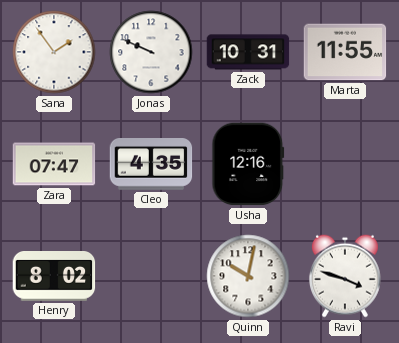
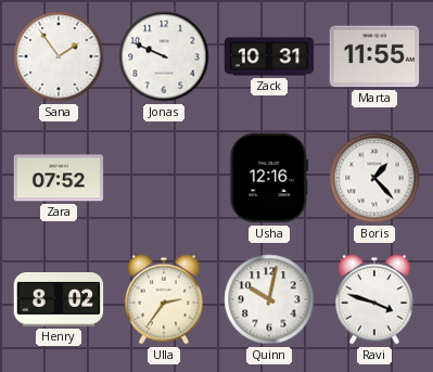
Zara: 07:47 -> 07:52
Cleo: 4:35 -> none
Boris: none -> 1:23
Ulla: none -> 2:36
